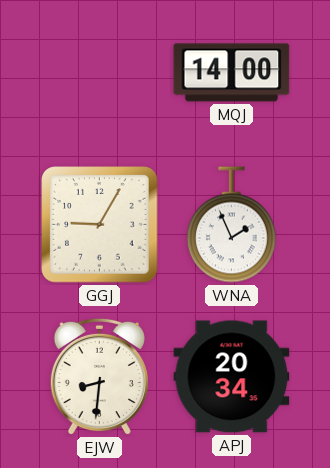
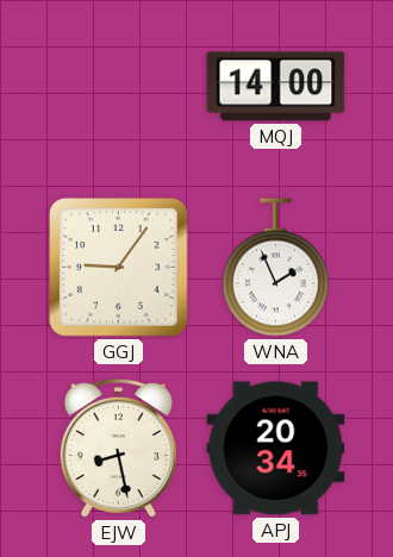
GGJ: 9:05 -> 9:06
EJW: 8:31 -> 8:28
